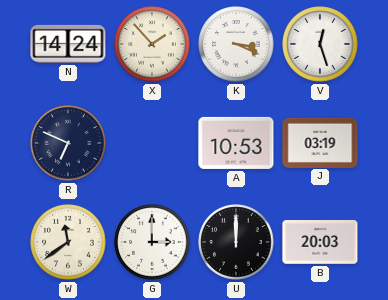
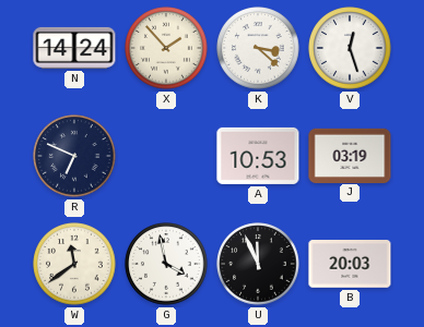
K: 3:19 -> 3:22
G: 3:00 -> 3:58
U: 12:00 -> 11:56
